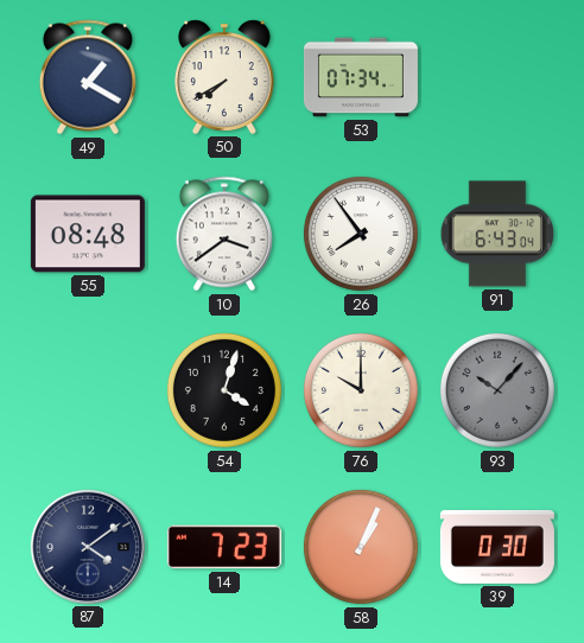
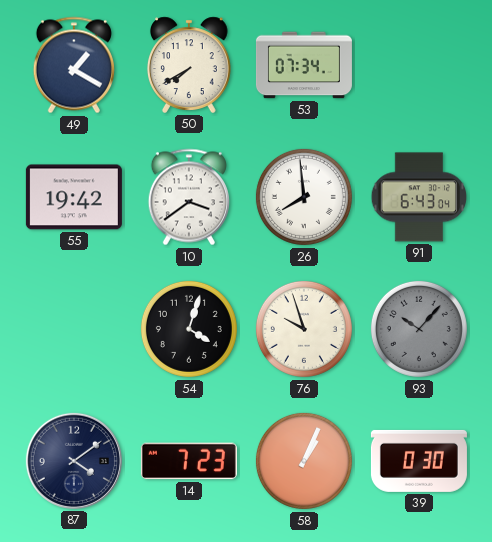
55: 08:48 -> 19:42
26: 7:54 -> 7:59
76: 10:00 -> 9:57
